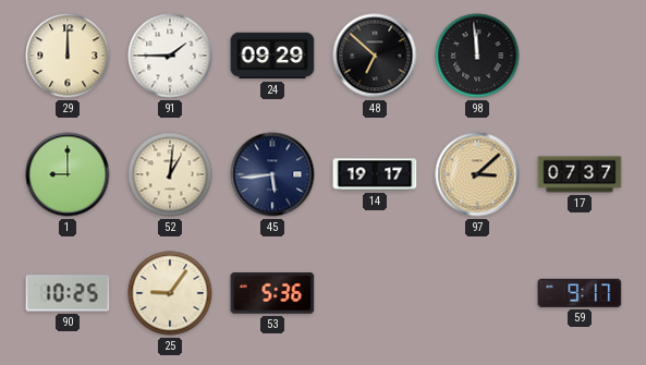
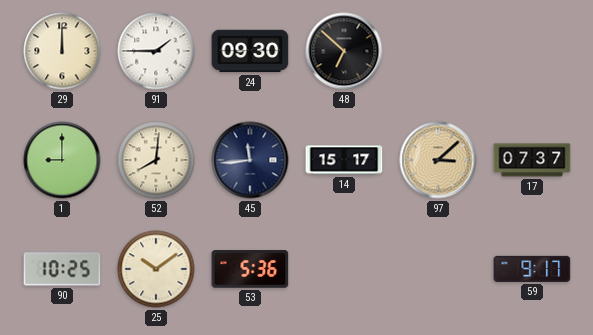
24: 09:29 -> 09:30
98: 11:59 -> none
52: 1:01 -> 8:01
45: 5:44 -> 11:44
14: 19:17 -> 15:17
25: 9:06 -> 10:09
